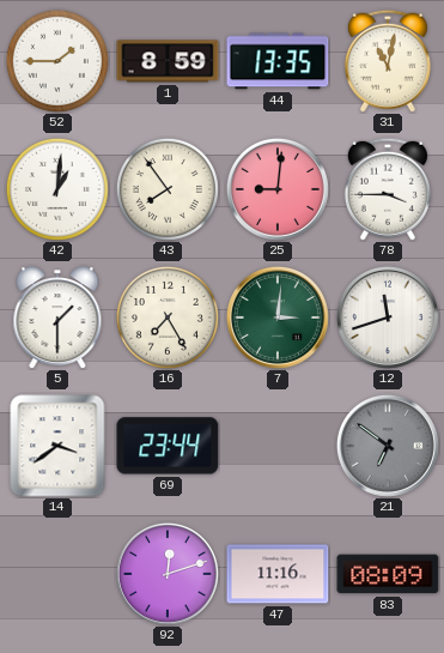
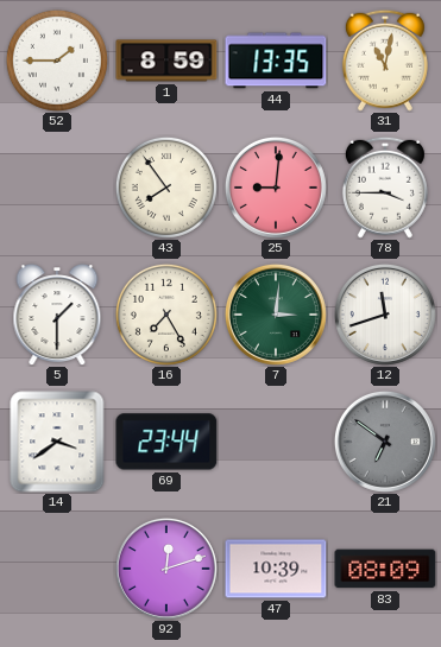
42: 1:01 -> none
47: 11:16 -> 10:39
